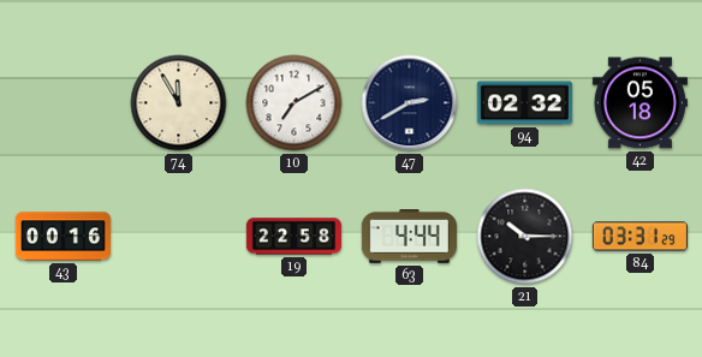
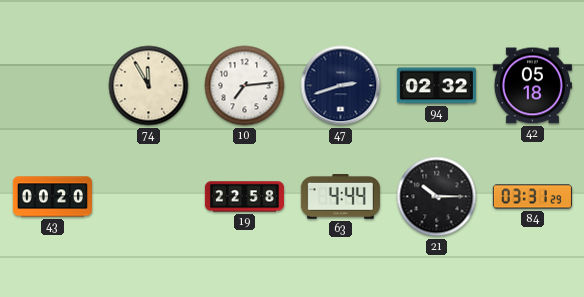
10: 7:10 -> 7:14
47: 2:40 -> 2:42
43: 00:16 -> 00:20
